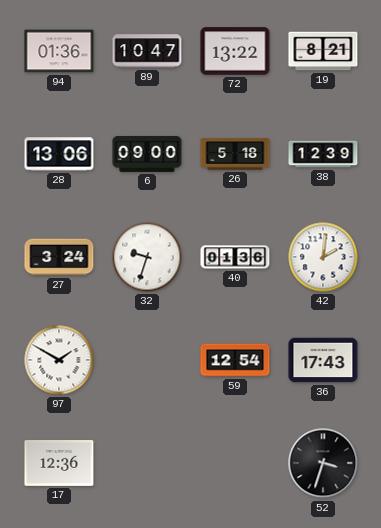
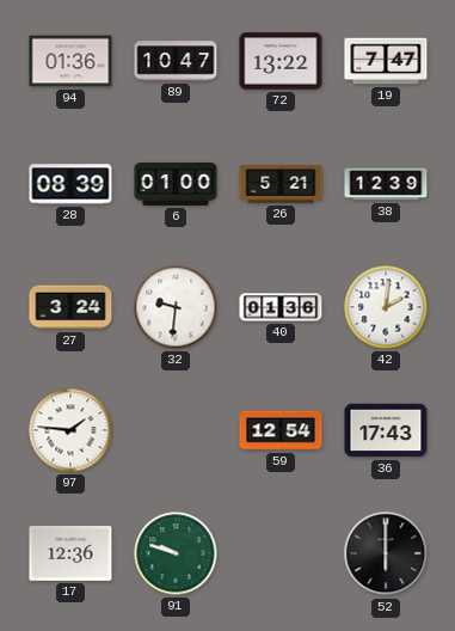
19: 8:21 -> 7:47
28: 13:06 -> 08:39
6: 09:00 -> 01:00
26: 5:18 -> 5:21
32: 9:33 -> 9:31
97: 1:50 -> 1:46
91: none -> 9:48
52: 3:33 -> 6:00
